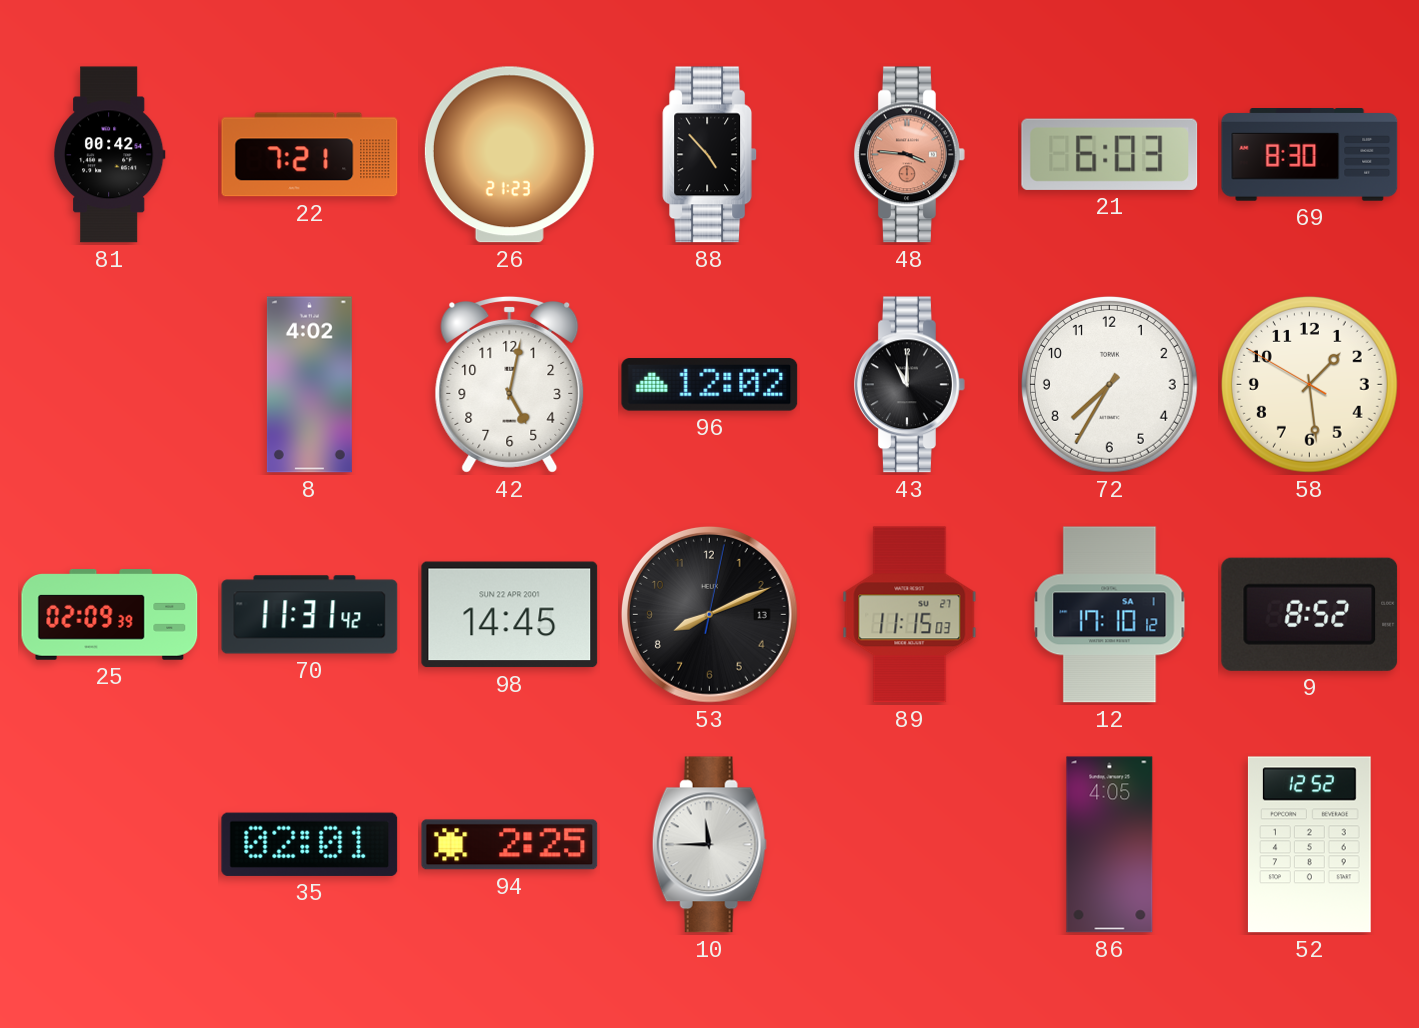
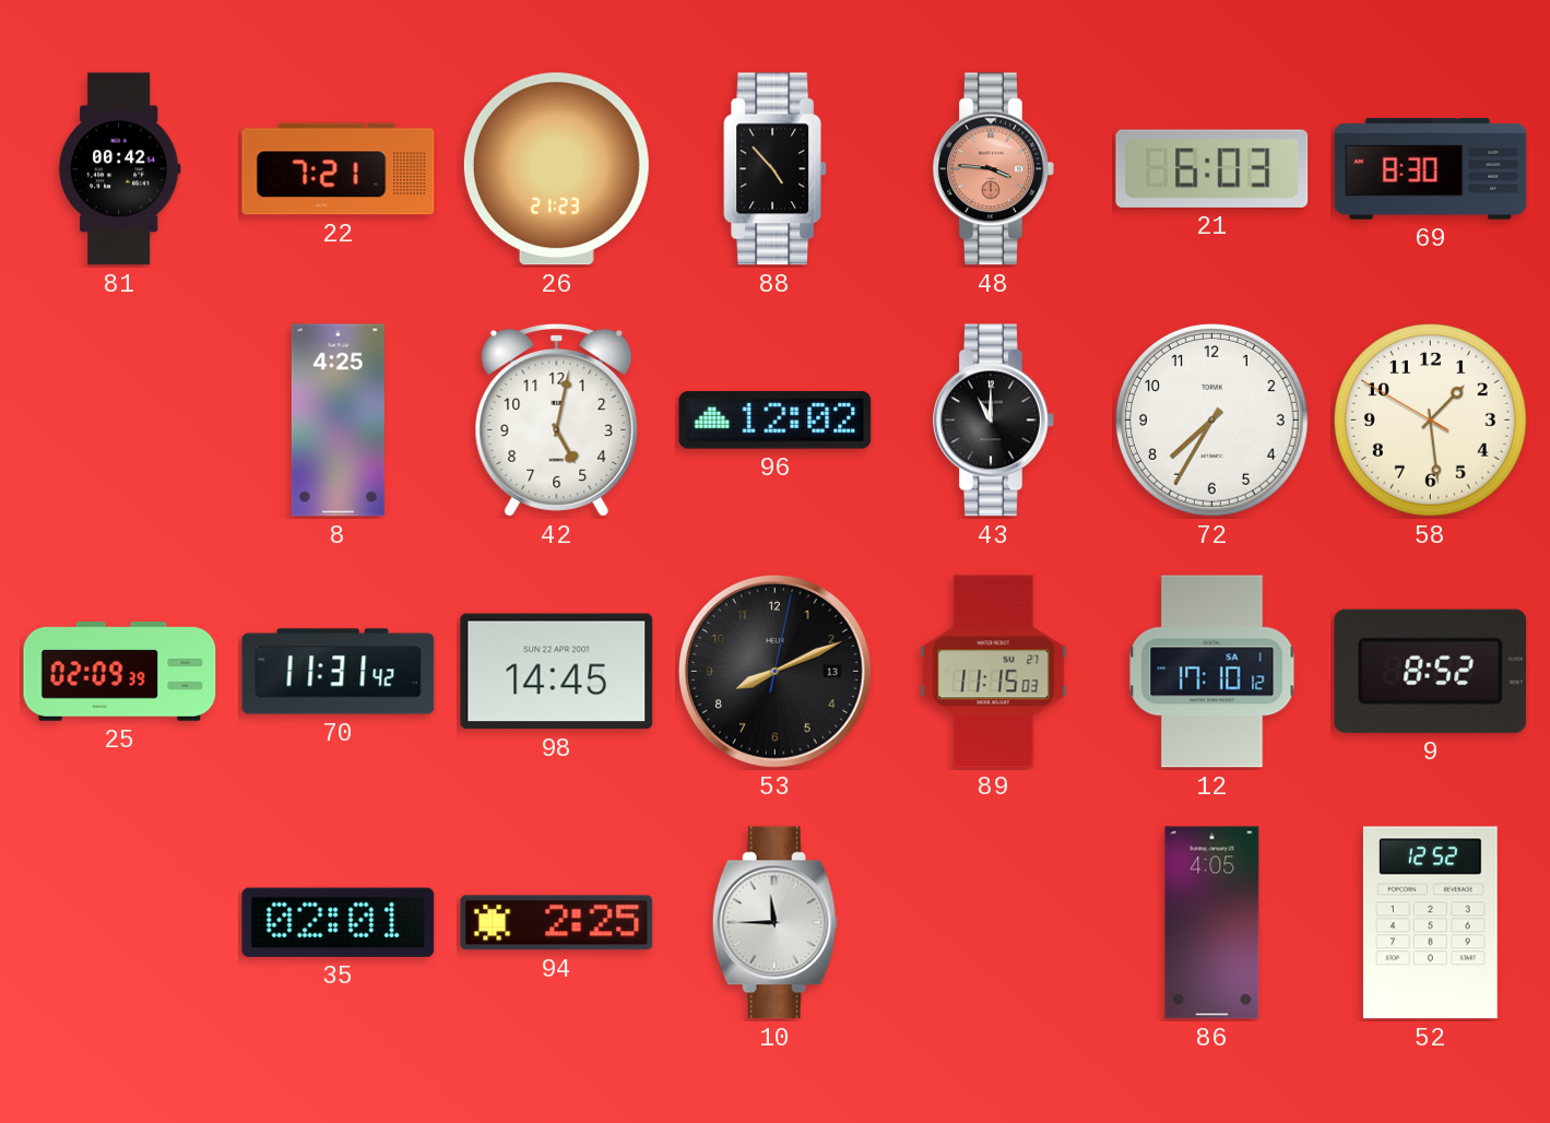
8: 4:02 -> 4:25
